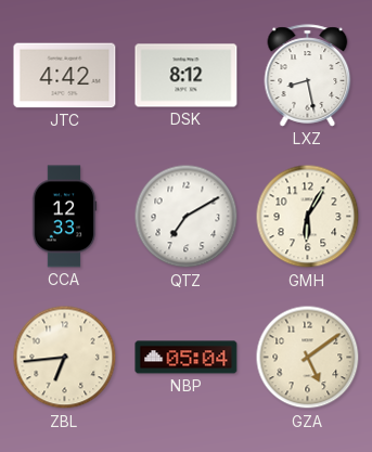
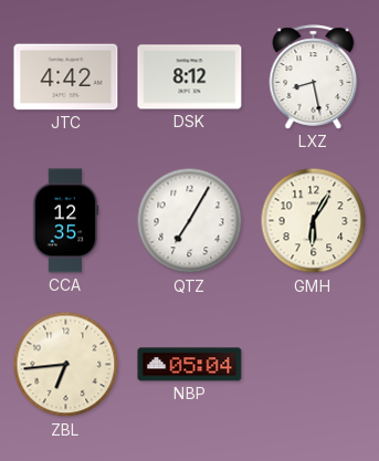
CCA: 12:33 -> 12:35
QTZ: 7:10 -> 7:05
GZA: 5:09 -> none
